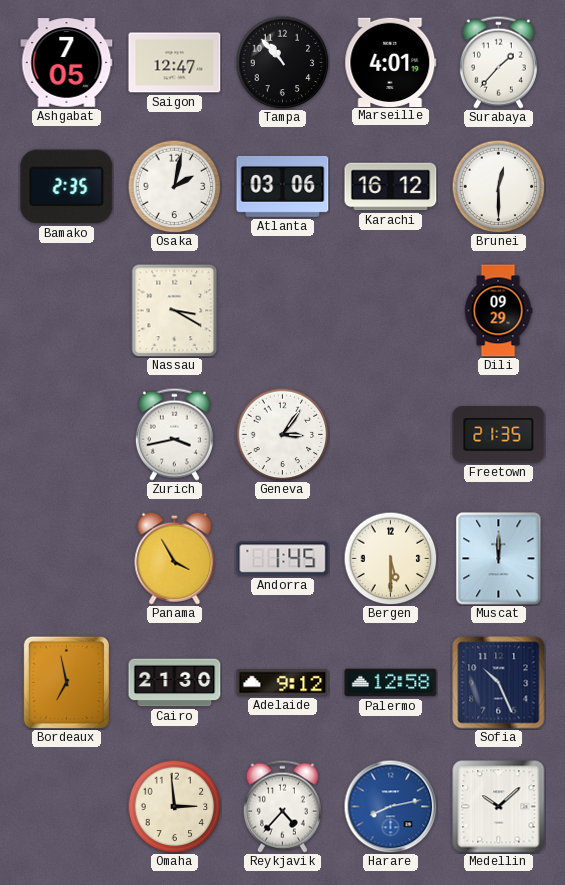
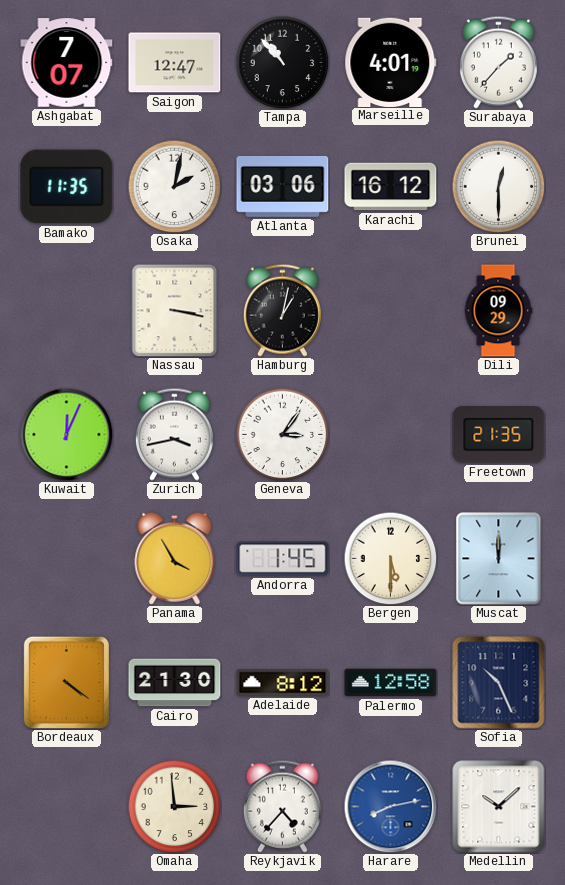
Ashgabat: 7:05 -> 7:07
Bamako: 2:35 -> 11:35
Nassau: 3:20 -> 3:17
Hamburg: none -> 1:02
Kuwait: none -> 12:04
Bordeaux: 6:58 -> 4:21
Adelaide: 9:12 -> 8:12
